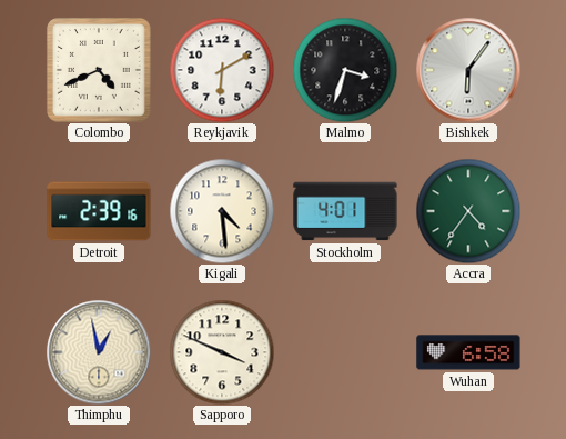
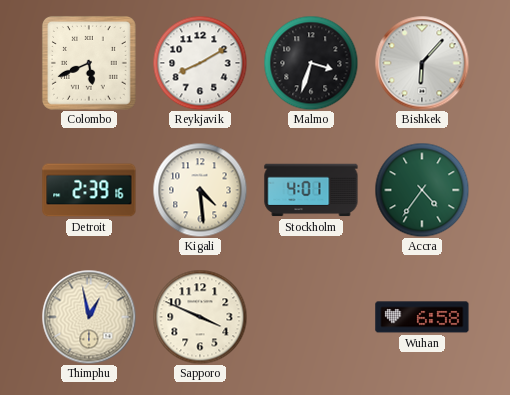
Colombo: 4:41 -> 5:41
Reykjavik: 6:10 -> 8:10
Bishkek: 6:06 -> 6:07
